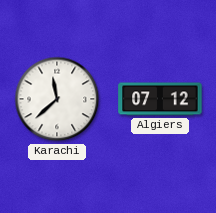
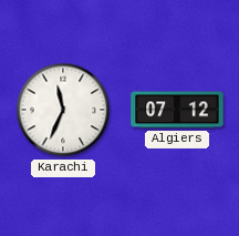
Karachi: 11:38 -> 11:34
